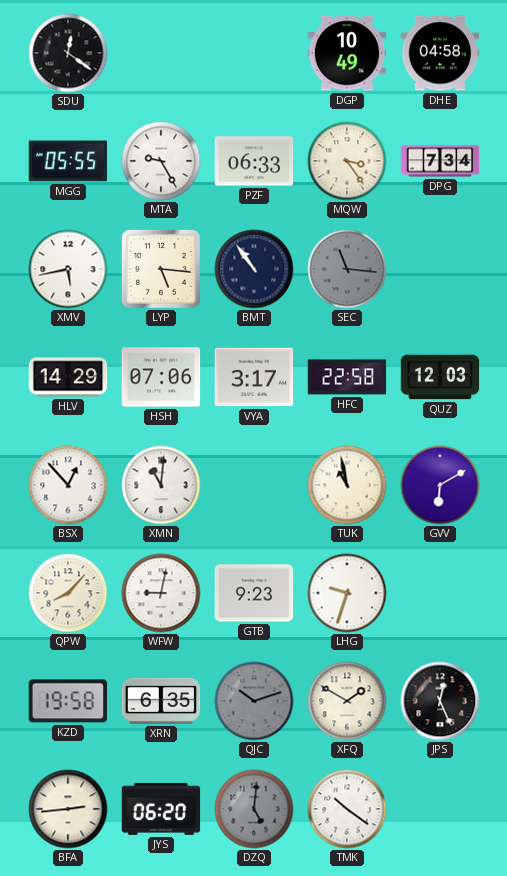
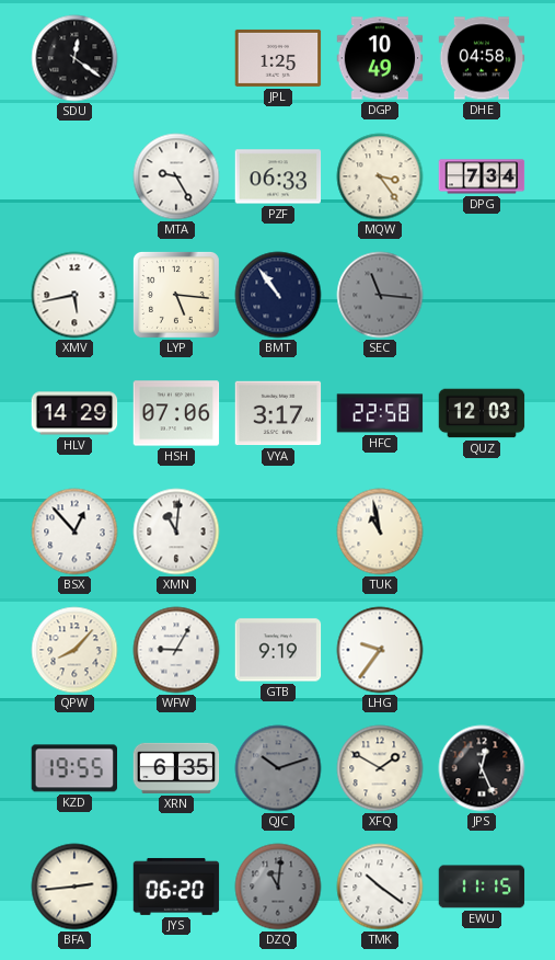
JPL: none -> 1:25
MGG: 05:55 -> none
GVV: 6:10 -> none
WFW: 9:02 -> 9:05
GTB: 9:23 -> 9:19
LHG: 9:33 -> 9:36
KZD: 19:58 -> 19:55
DZQ: 5:01 -> 11:01
EWU: none -> 11:15
